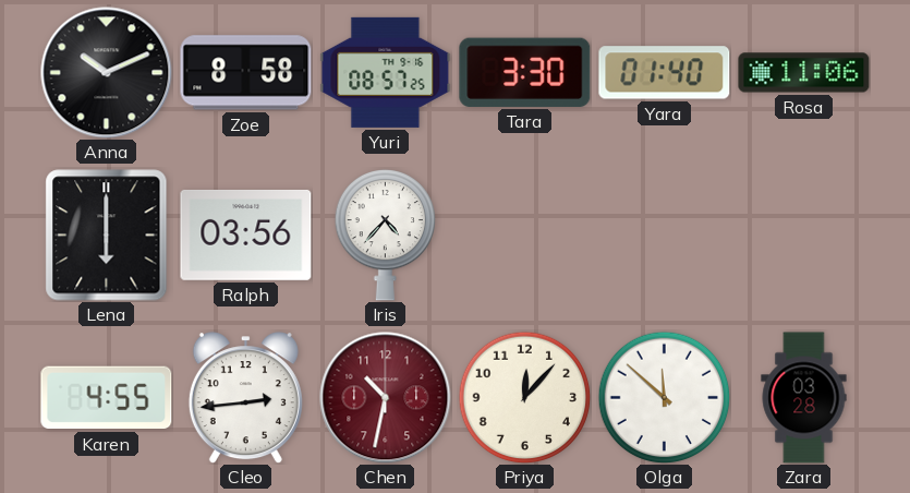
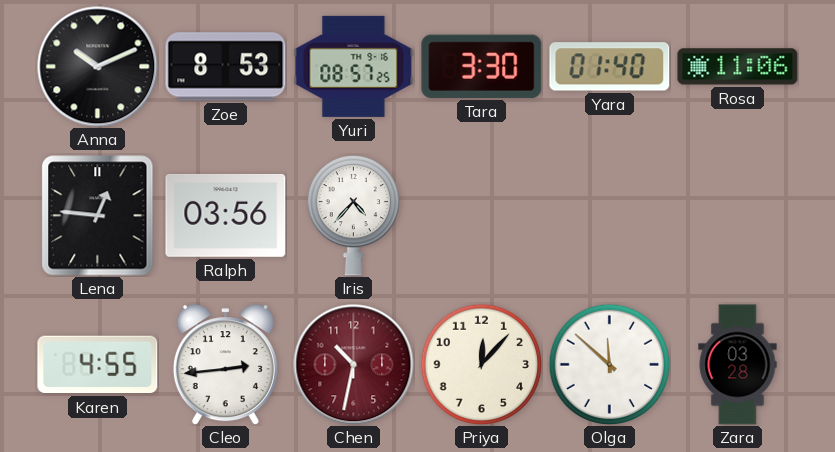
Zoe: 8:58 -> 8:53
Lena: 6:00 -> 12:46
